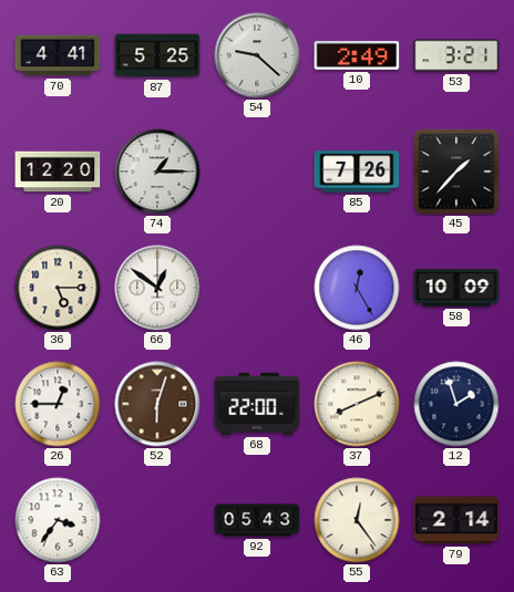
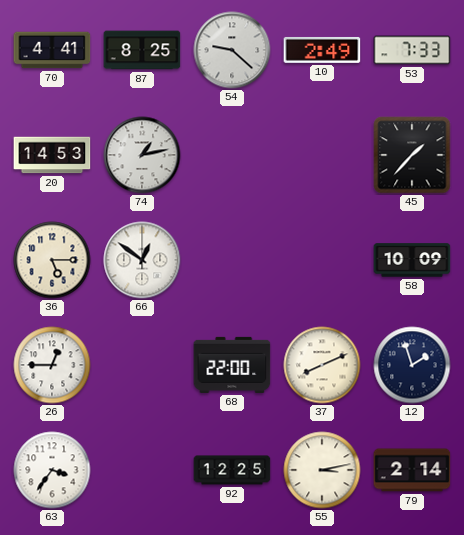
87: 5:25 -> 8:25
53: 3:21 -> 7:33
20: 12:20 -> 14:53
74: 1:15 -> 1:13
85: 7:26 -> none
46: 12:25 -> none
52: 6:03 -> none
92: 05:43 -> 12:25
55: 12:24 -> 3:13
